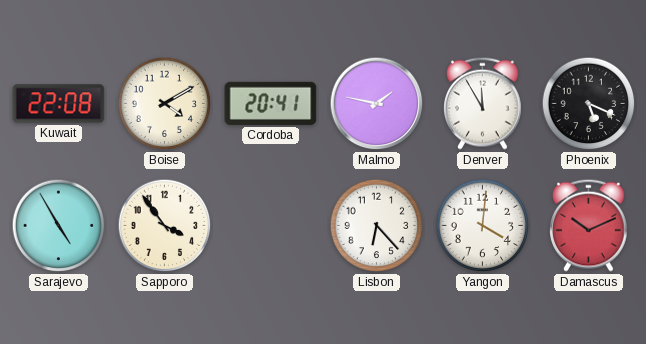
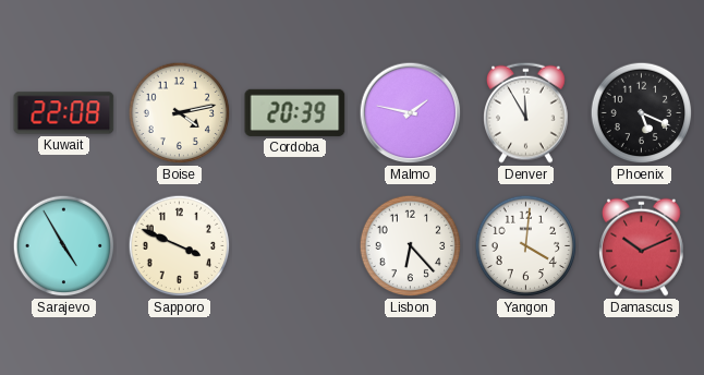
Boise: 4:10 -> 4:13
Cordoba: 20:41 -> 20:39
Sapporo: 3:54 -> 3:49
